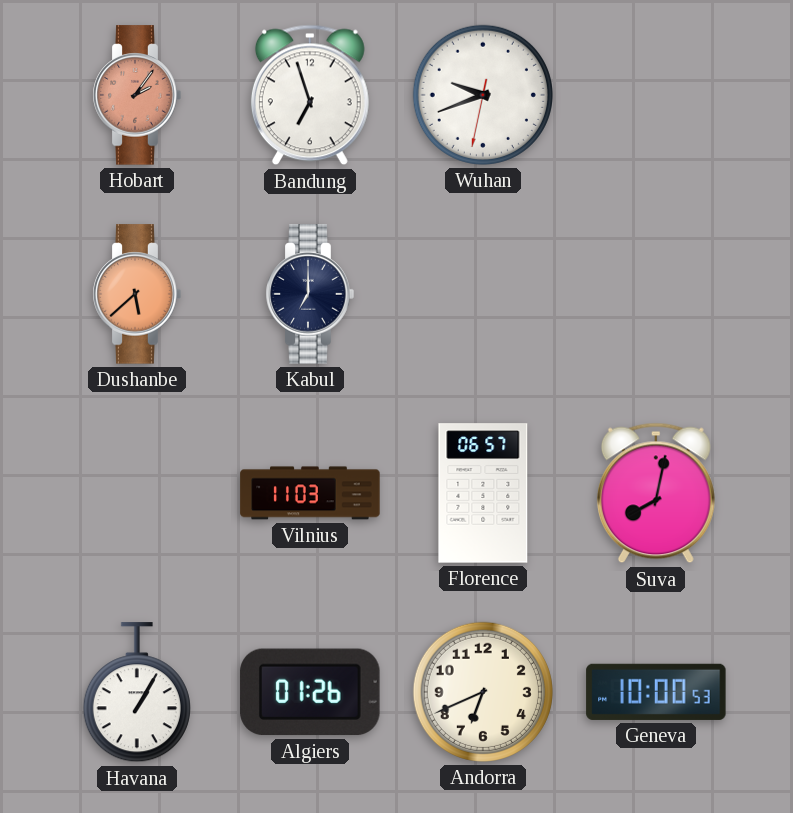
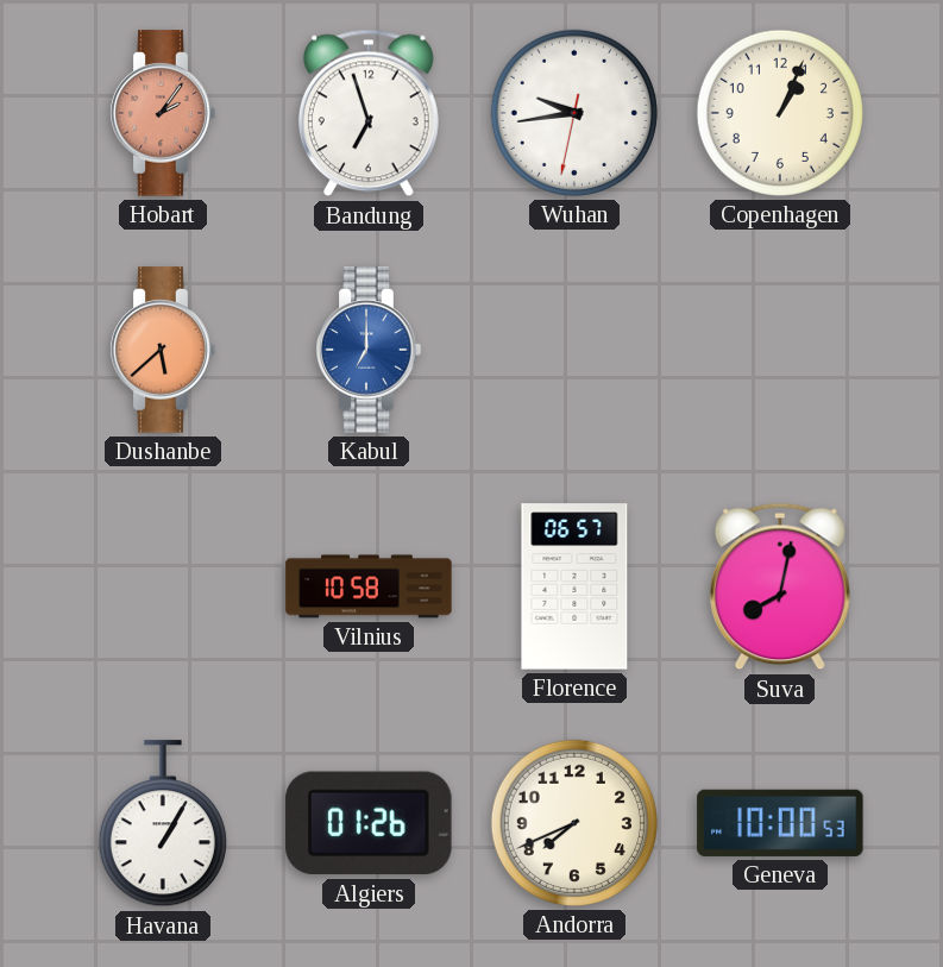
Wuhan: 9:41 -> 9:43
Copenhagen: none -> 1:04
Kabul dial: navy -> blue
Vilnius: 11:03 -> 10:58
Andorra: 6:41 -> 7:41
